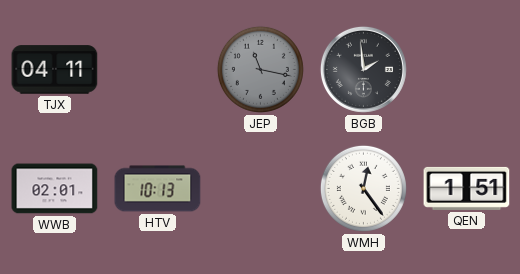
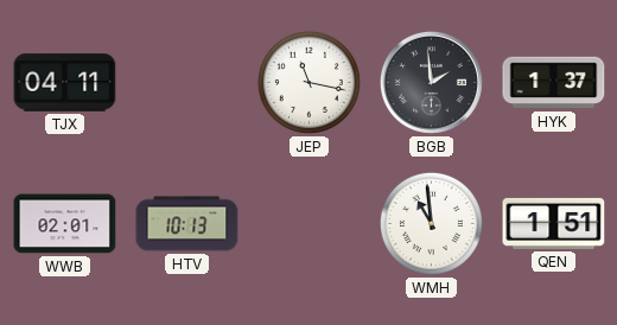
JEP dial: grey -> white
HYK: none -> 1:37
WMH: 12:24 -> 10:59
